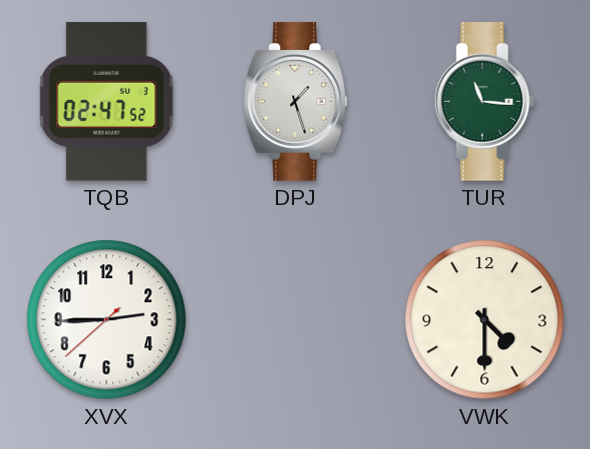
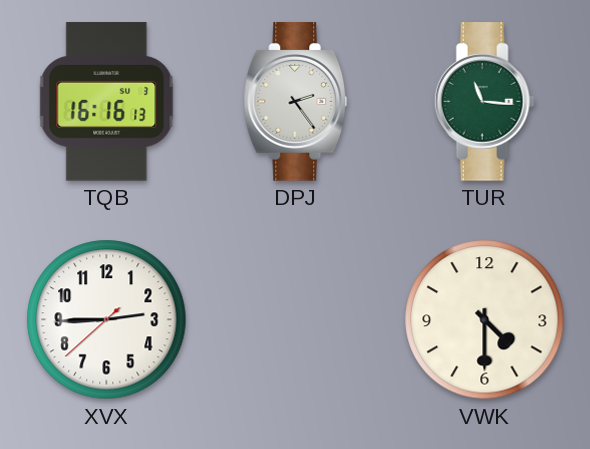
TQB: 02:47 -> 16:16
DPJ: 1:27 -> 2:24
